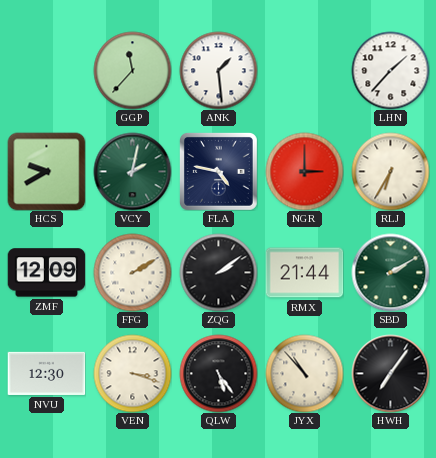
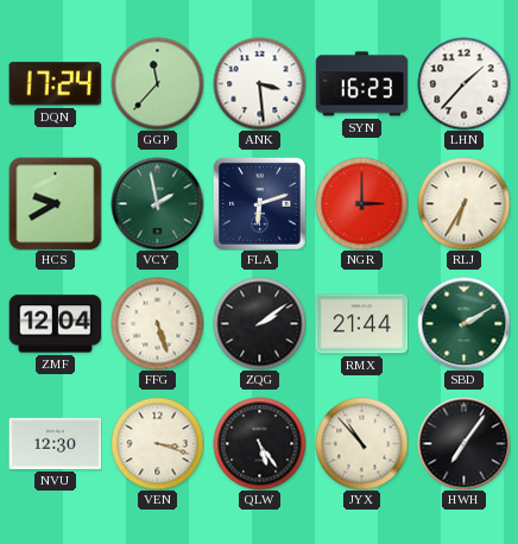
DQN: none -> 17:24
ANK: 1:29 -> 3:29
SYN: none -> 16:23
VCY: 2:02 -> 1:58
FLA: 4:47 -> 6:12
ZMF: 12:09 -> 12:04
FFG: 2:10 -> 5:27
